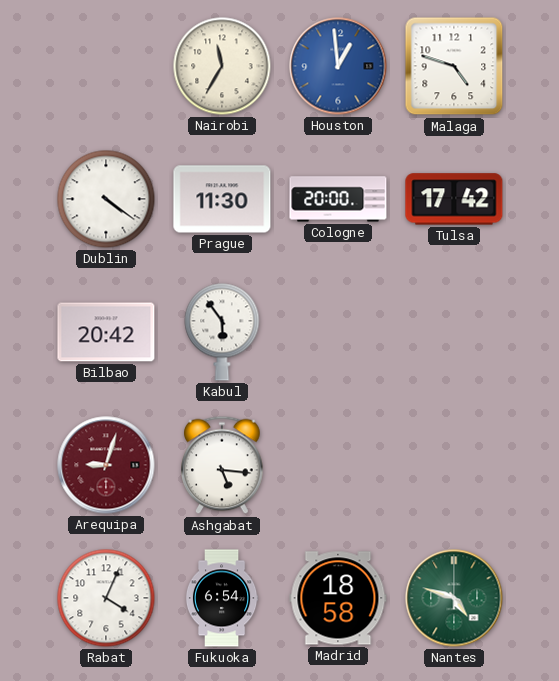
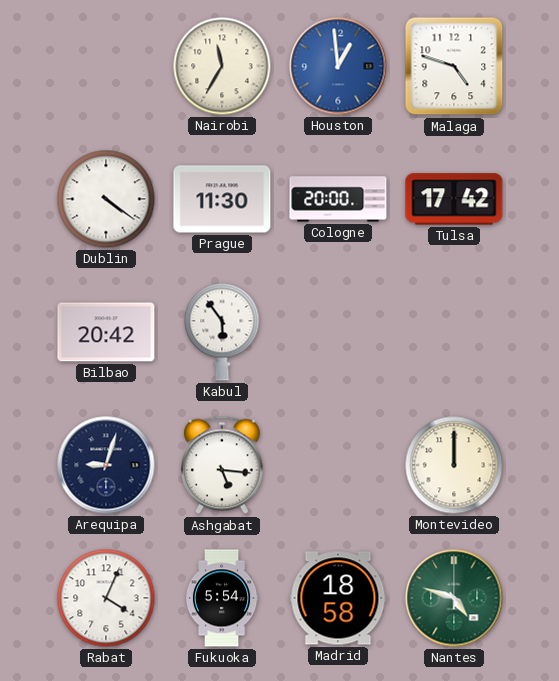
Arequipa dial: burgundy -> navy
Montevideo: none -> 12:00
Fukuoka: 6:54 -> 5:54
